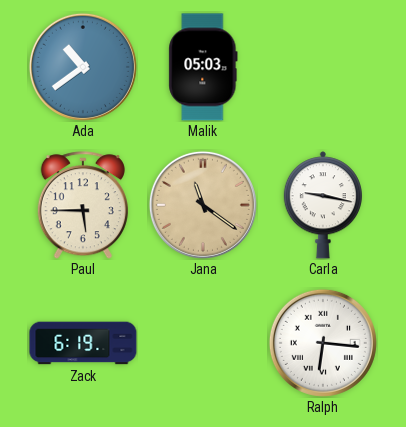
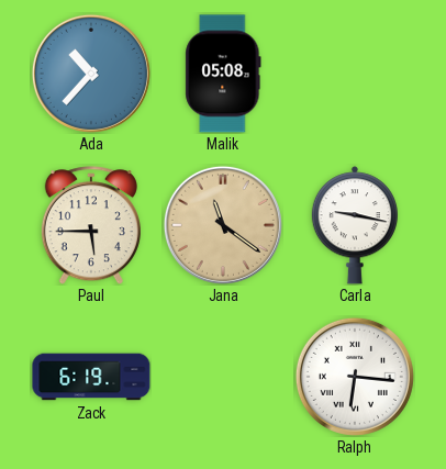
Ada: 10:39 -> 10:37
Malik: 05:03 -> 05:08
